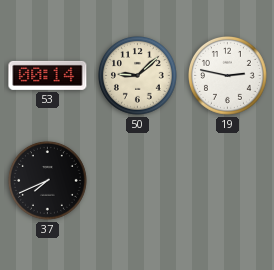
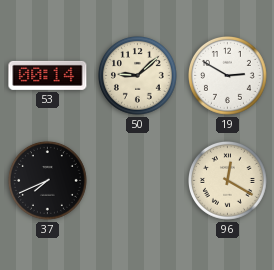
19: 2:47 -> 2:50
96: none -> 12:20
